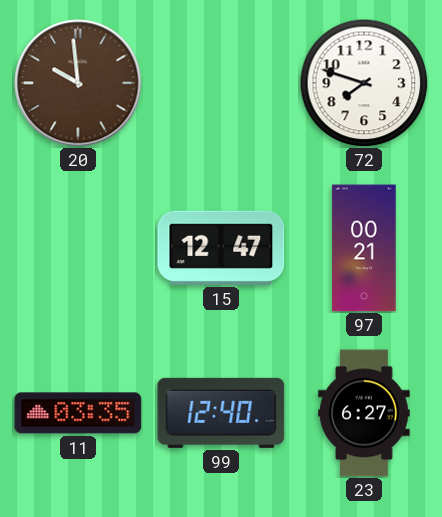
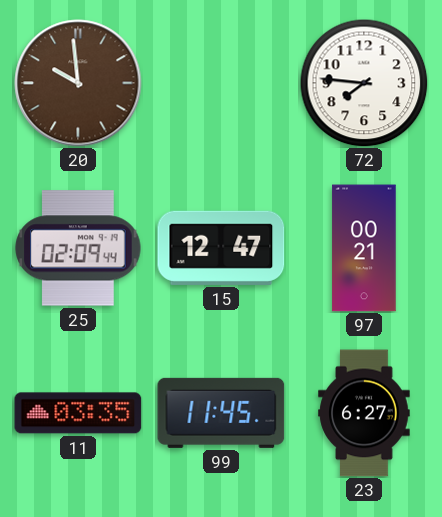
72: 7:48 -> 7:46
25: none -> 02:09
99: 12:40 -> 11:45
